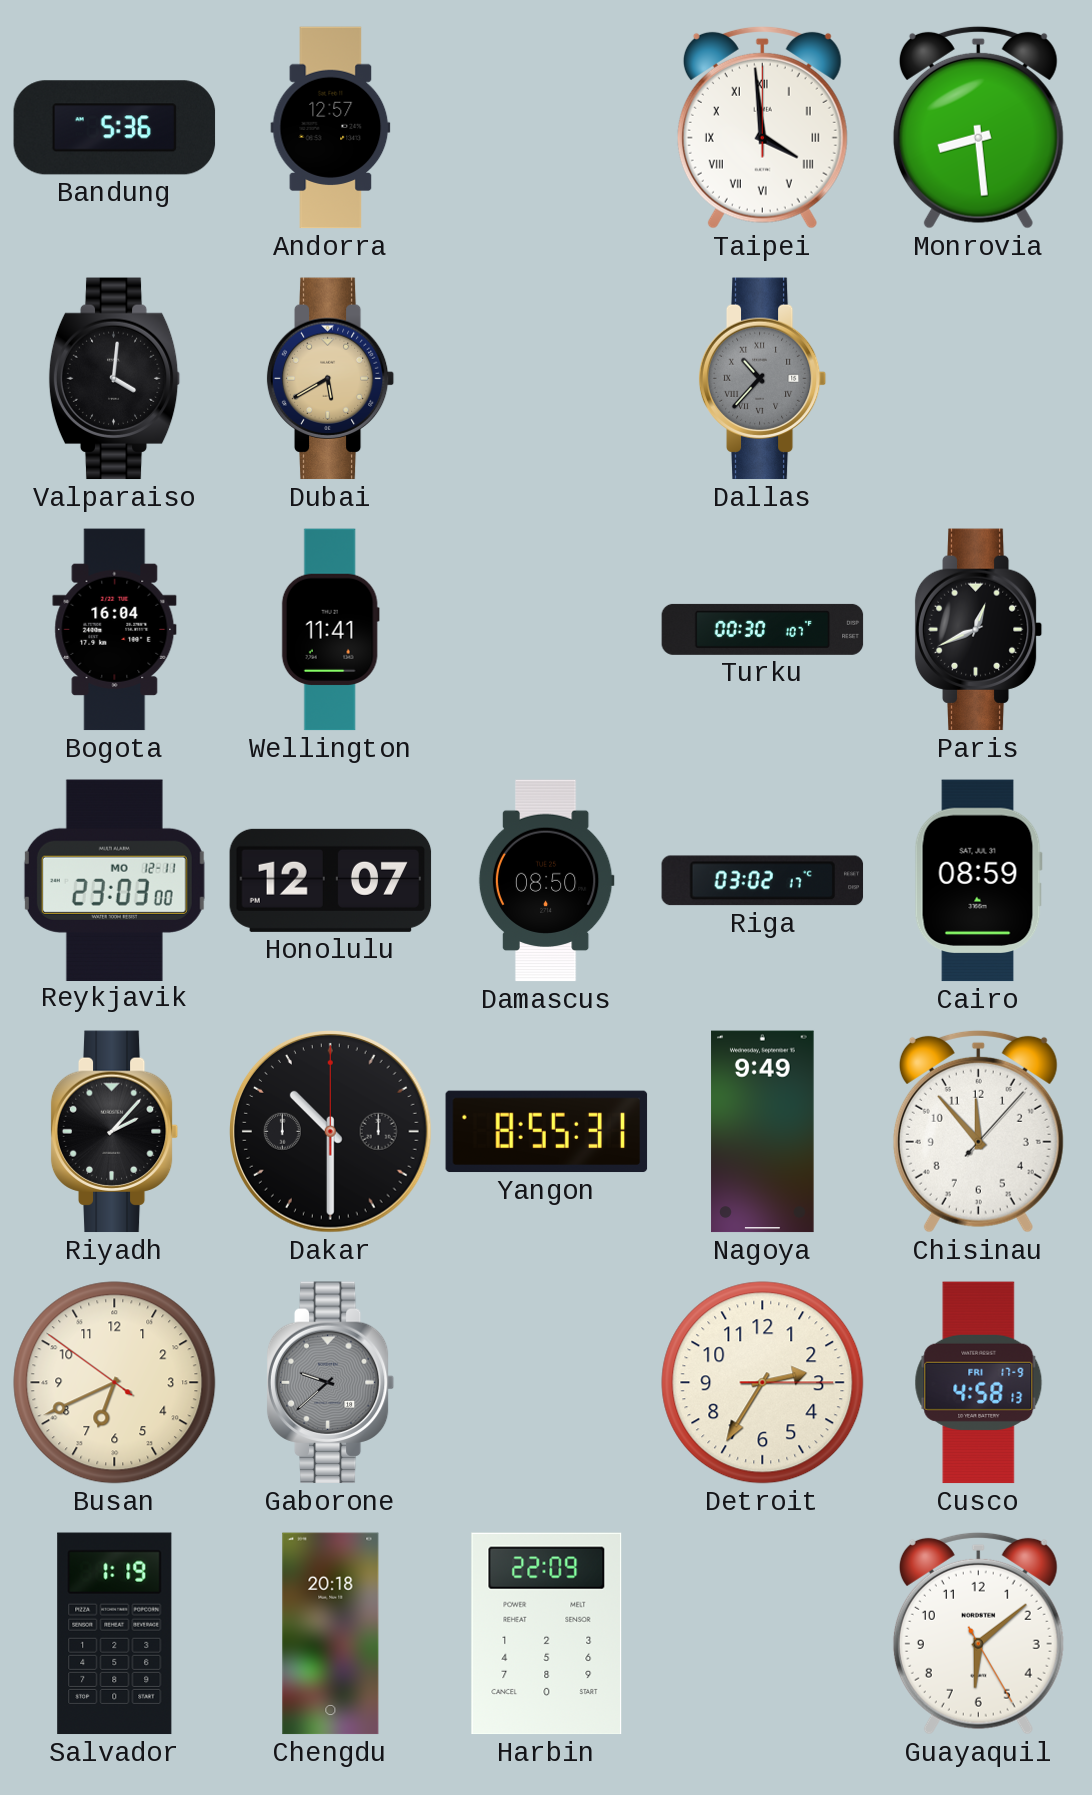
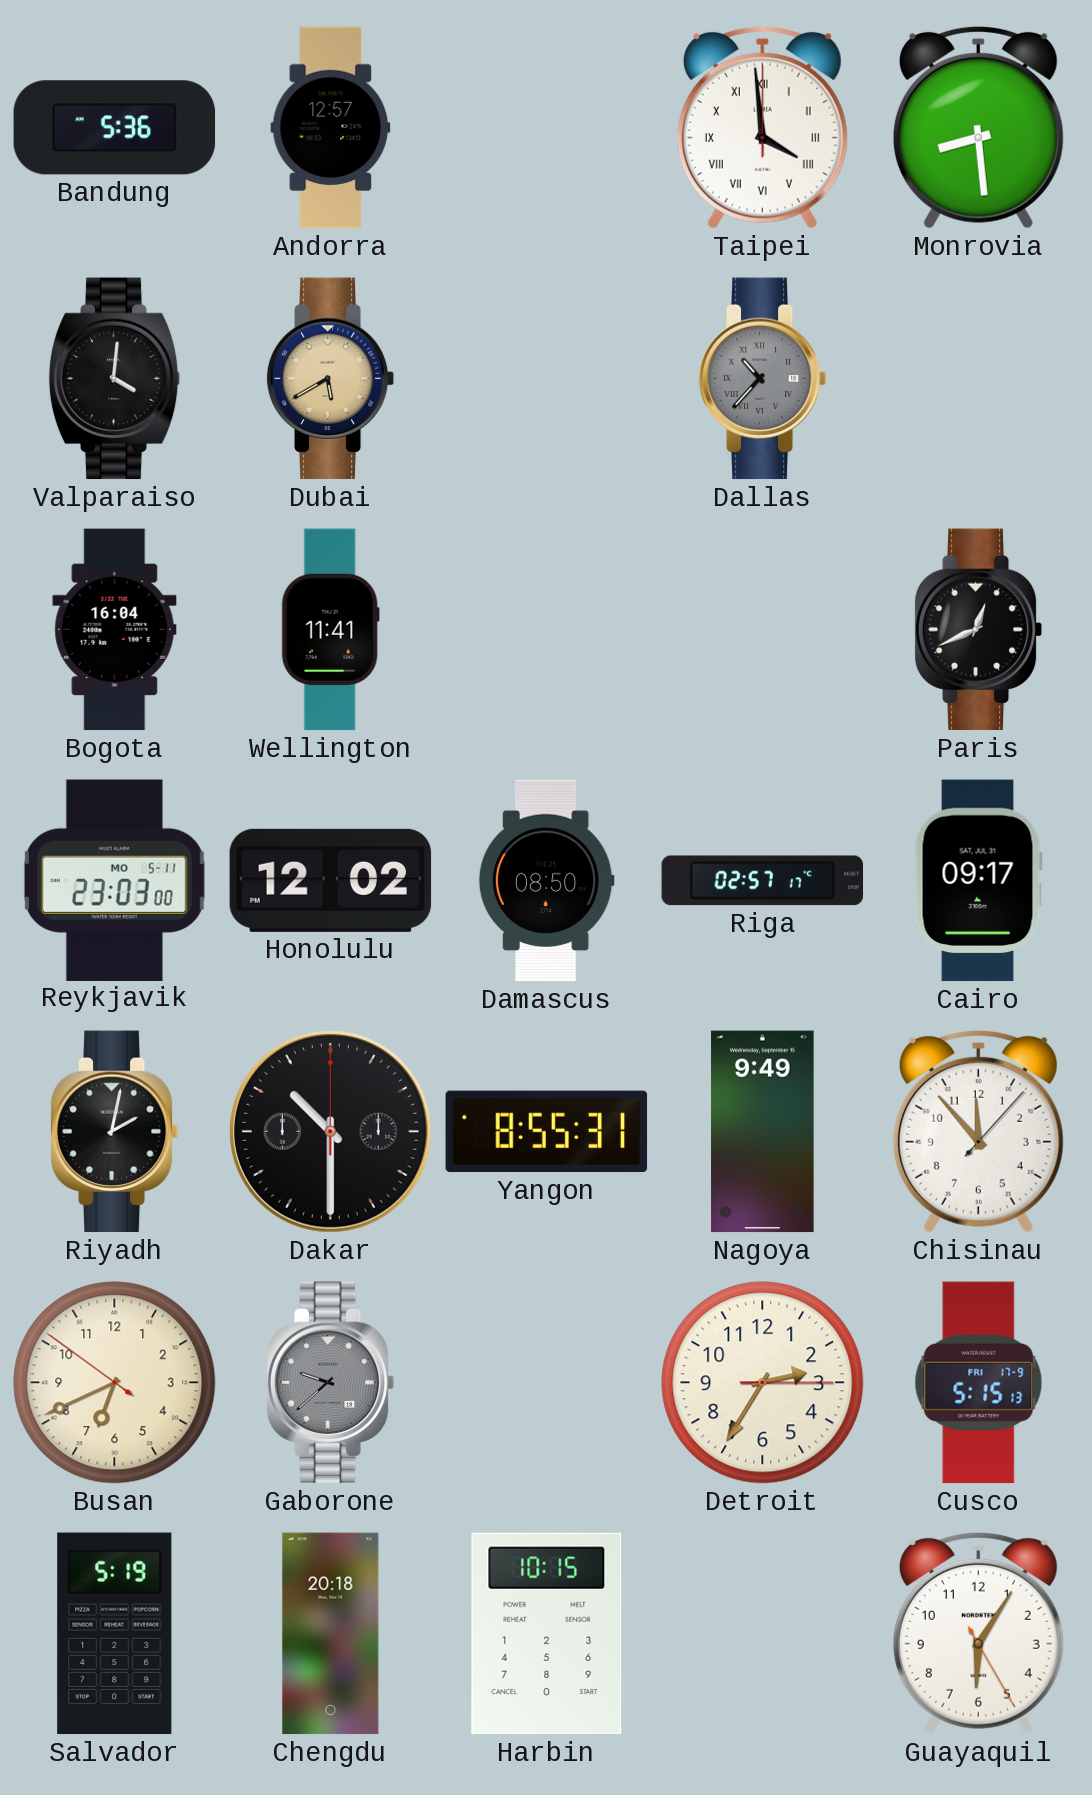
Turku: 00:30 -> none
Reykjavik date: MO 12-11 -> MO 5-11
Honolulu: 12:07 -> 12:02
Riga: 03:02 -> 02:57
Cairo: 08:59 -> 09:17
Riyadh: 2:07 -> 2:02
Cusco: 4:58 -> 5:15
Salvador: 1:19 -> 5:19
Harbin: 22:09 -> 10:15
Guayaquil: 6:08 -> 6:05
